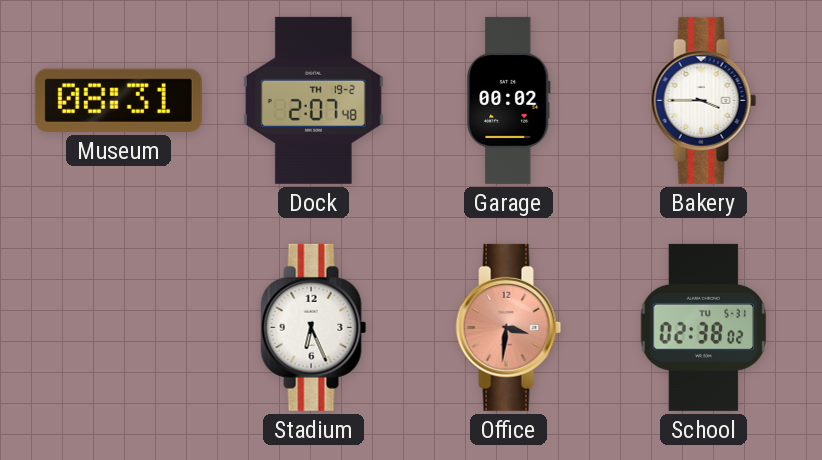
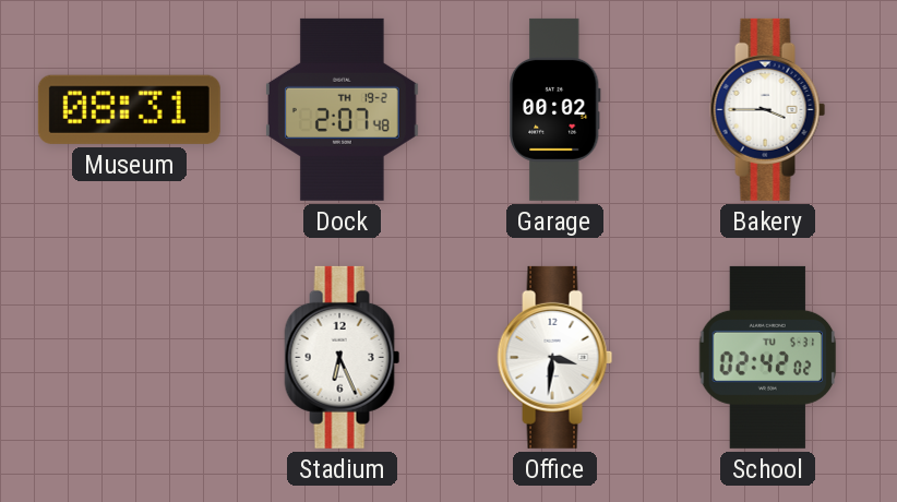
Office dial: salmon -> white
School: 02:38 -> 02:42
